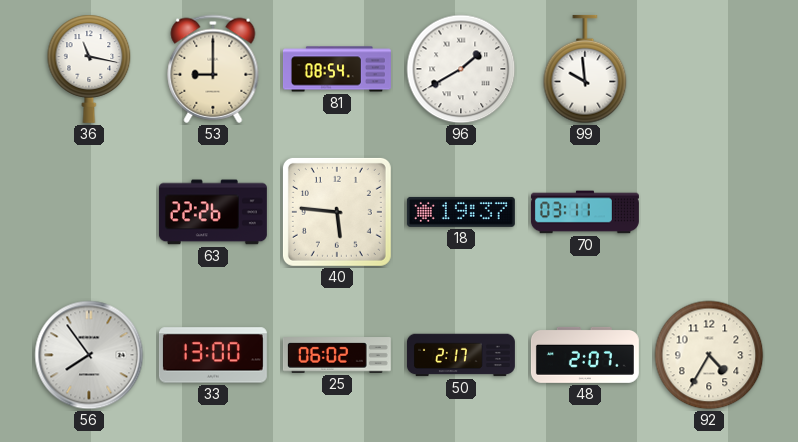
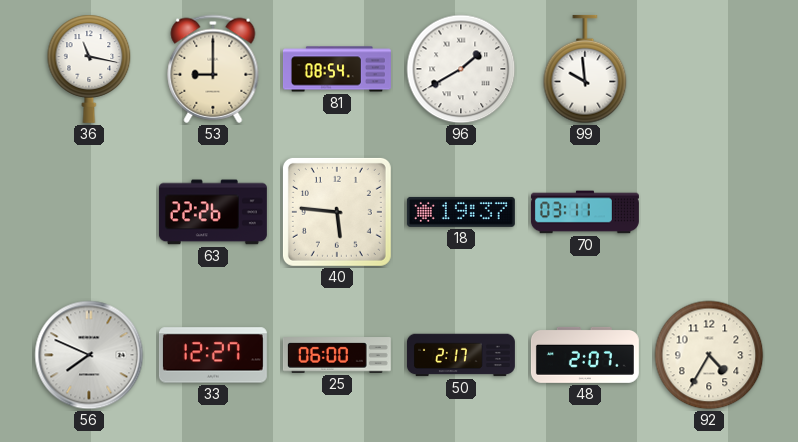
56: 7:54 -> 7:49
33: 13:00 -> 12:27
25: 06:02 -> 06:00
